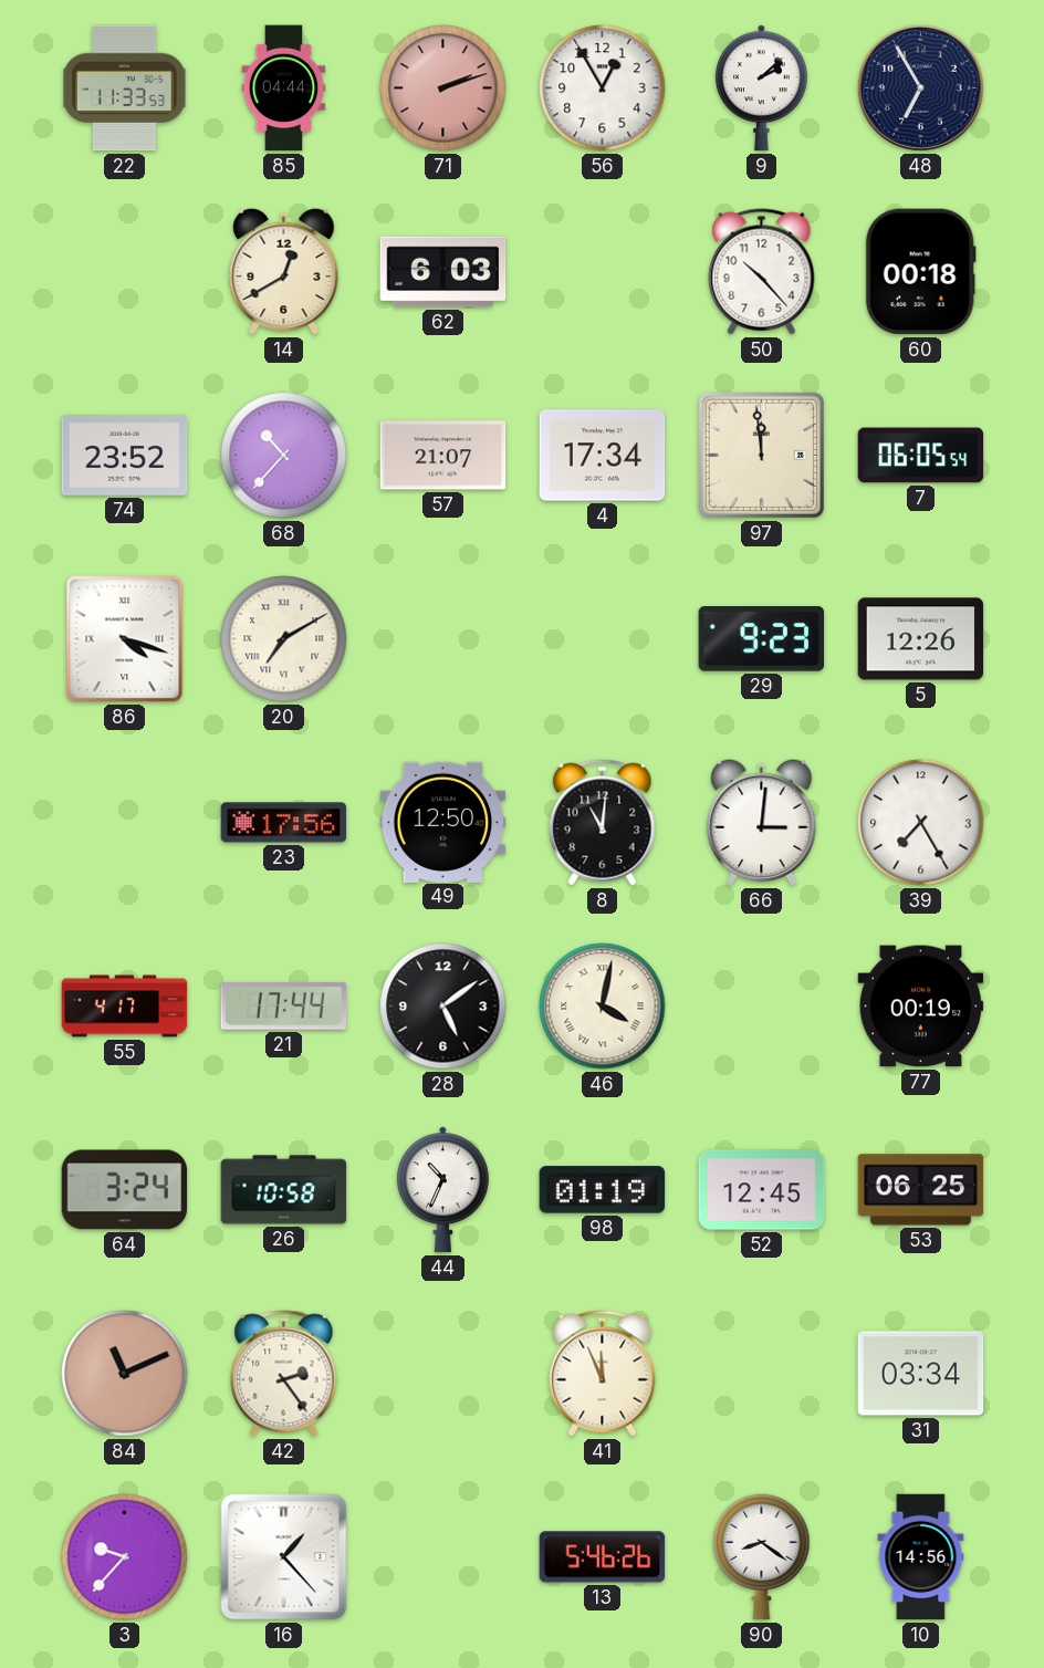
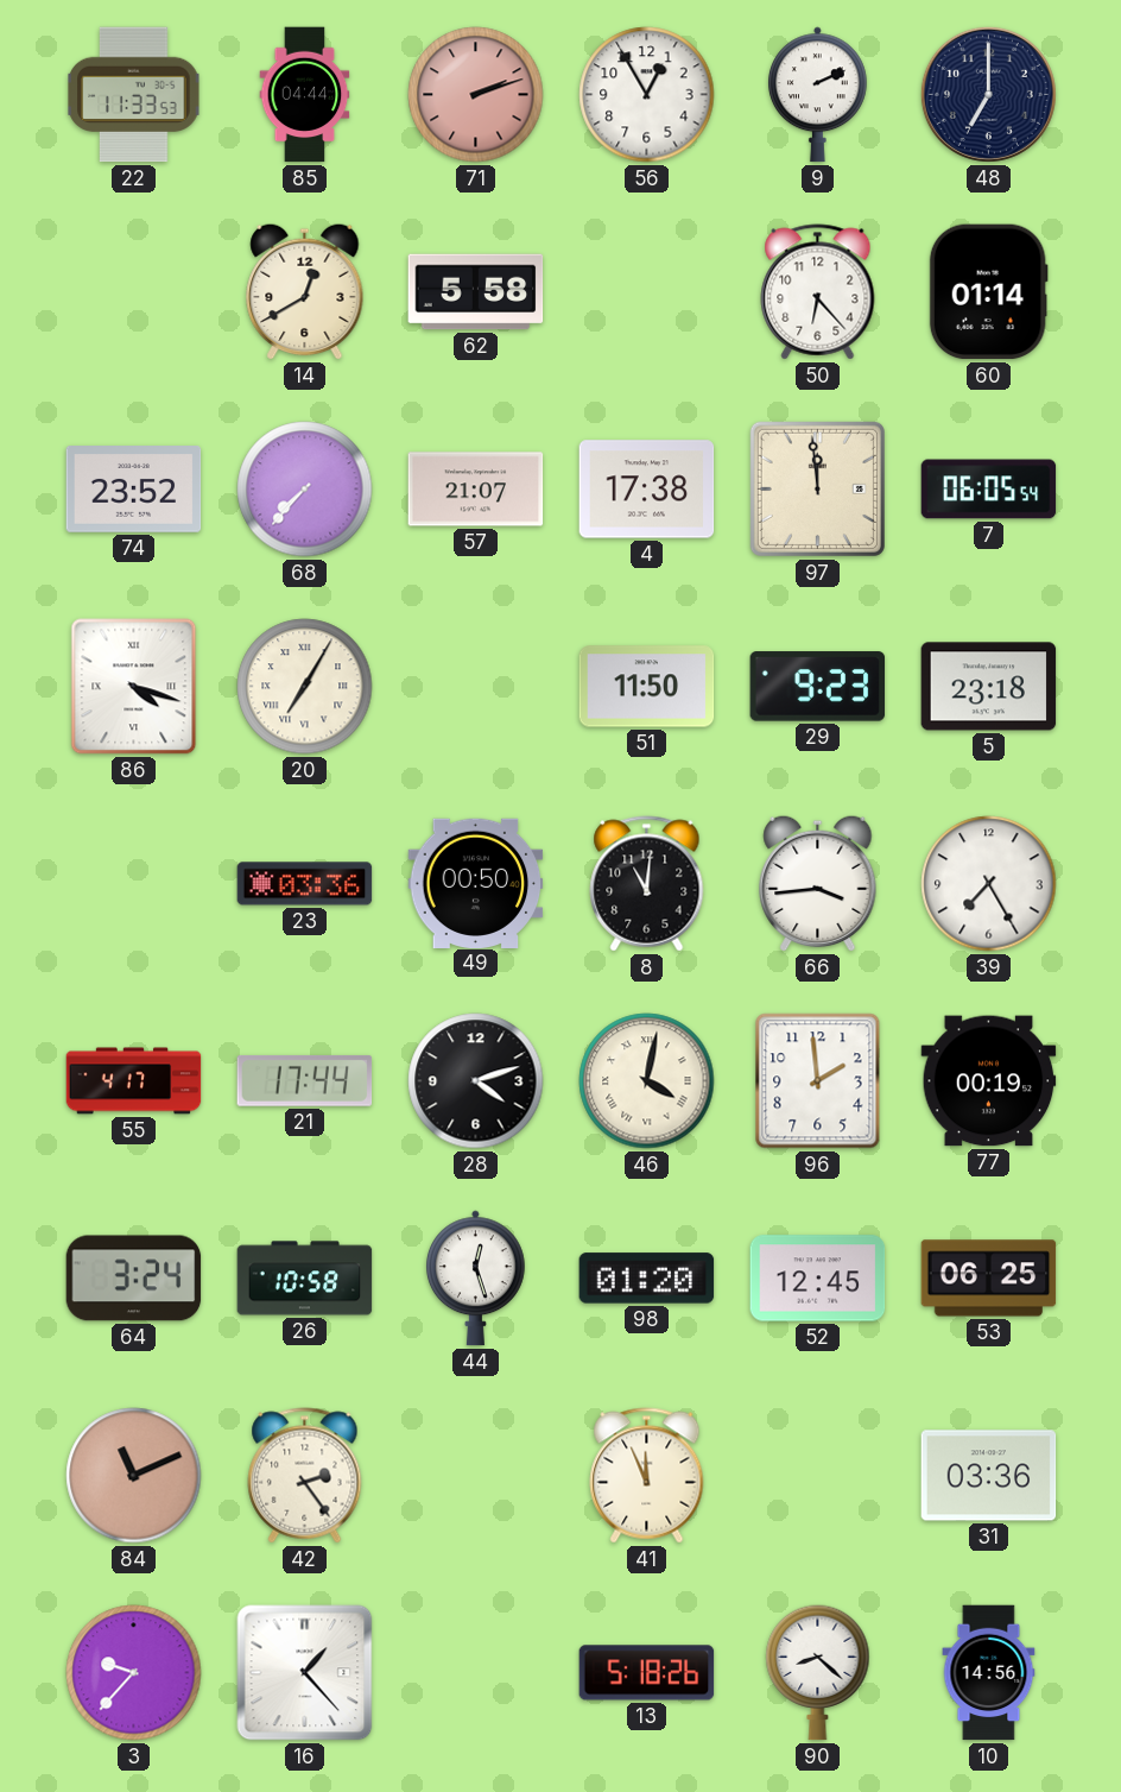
9: 2:08 -> 2:11
48: 6:55 -> 7:00
62: 6:03 -> 5:58
50: 10:23 -> 6:23
60: 00:18 -> 01:14
68: 10:37 -> 7:37
4: 17:34 -> 17:38
20: 7:10 -> 7:05
51: none -> 11:50
5: 12:26 -> 23:18
23: 17:56 -> 03:36
49: 12:50 -> 00:50
66: 3:01 -> 3:44
28: 5:09 -> 4:12
96: none -> 1:59
44: 10:34 -> 12:27
98: 01:19 -> 01:20
31: 03:34 -> 03:36
13: 5:46 -> 5:18
90: 8:21 -> 8:22
